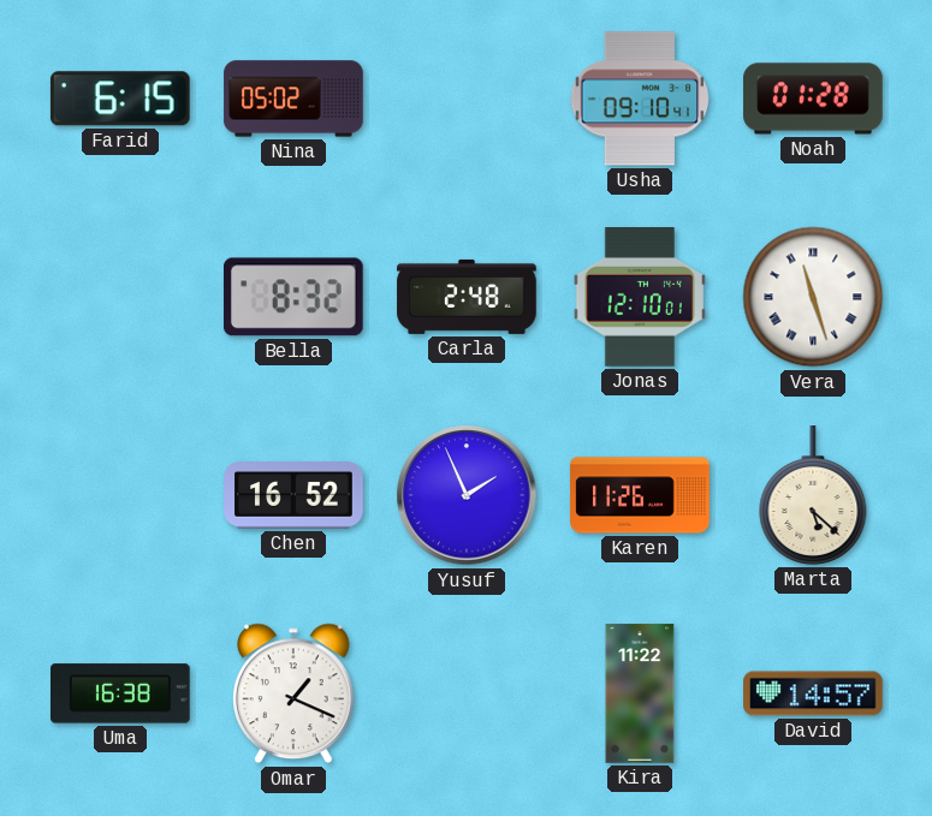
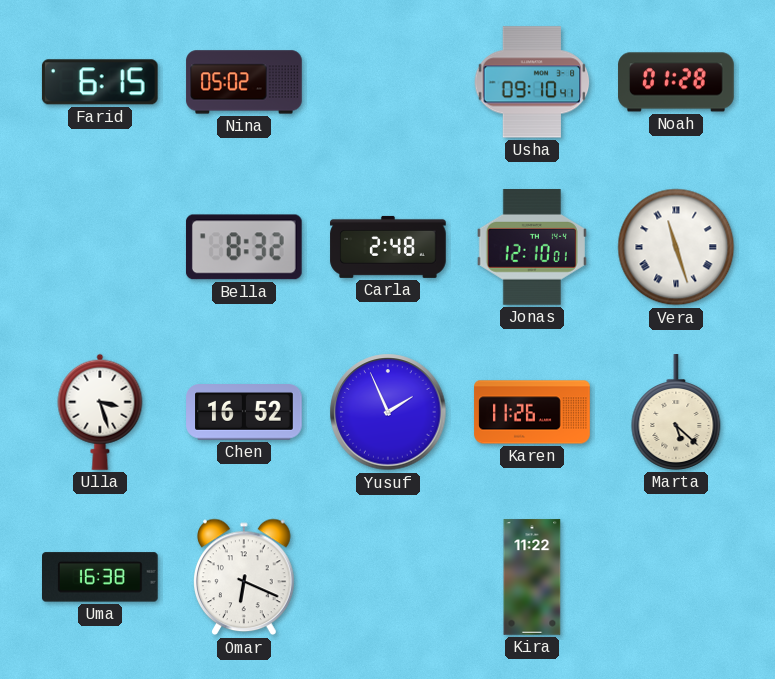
Ulla: none -> 3:27
Omar: 1:19 -> 6:19
David: 14:57 -> none
